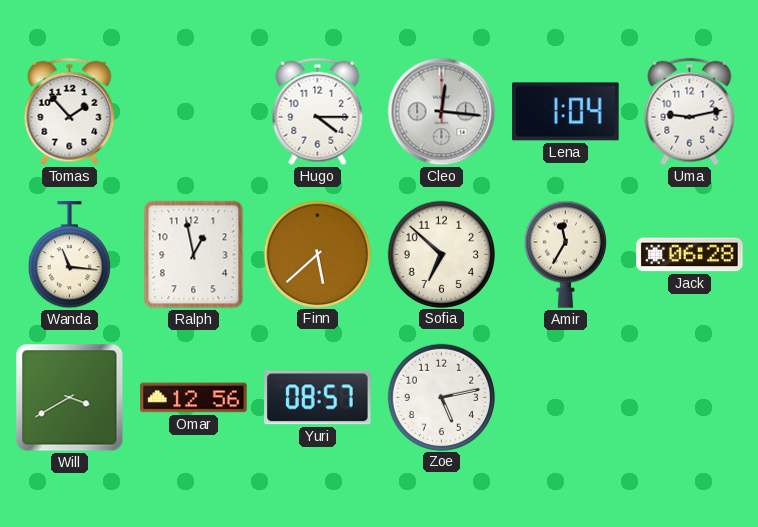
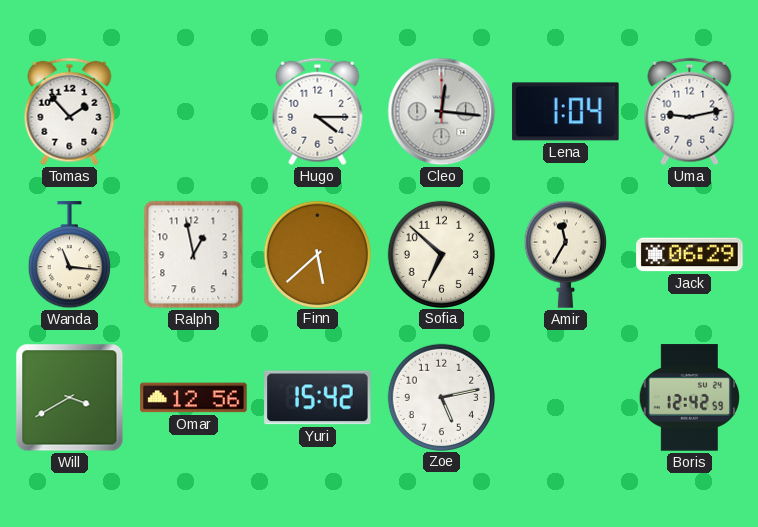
Jack: 06:28 -> 06:29
Yuri: 08:57 -> 15:42
Boris: none -> 12:42
